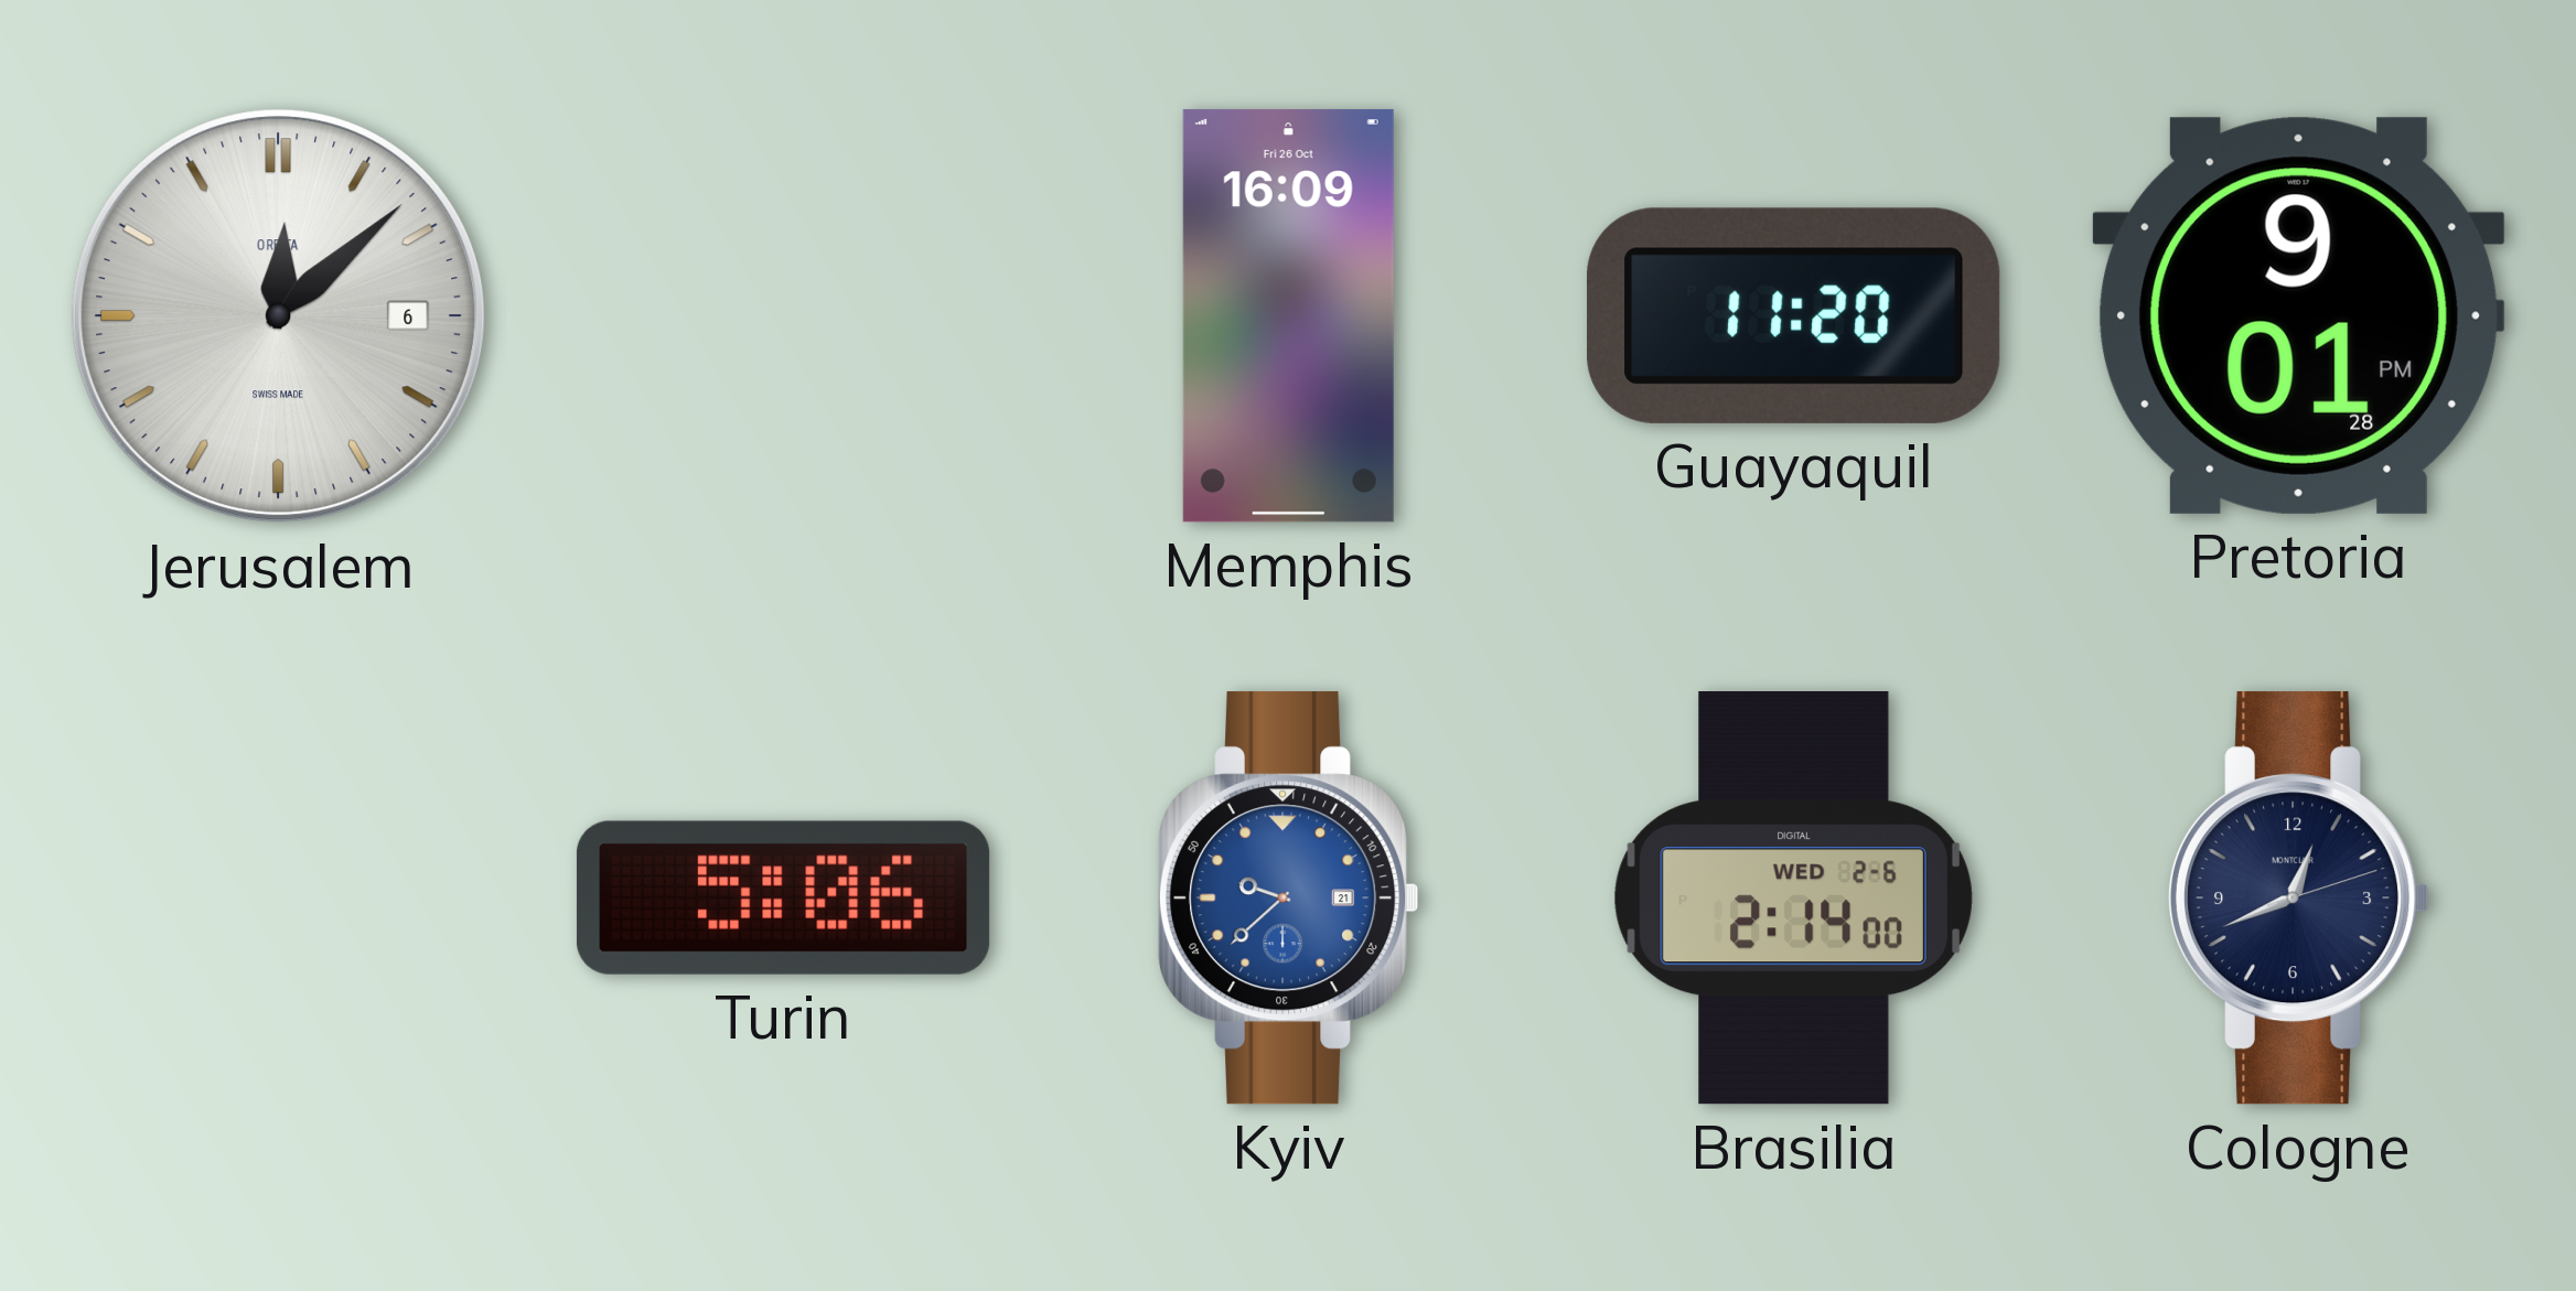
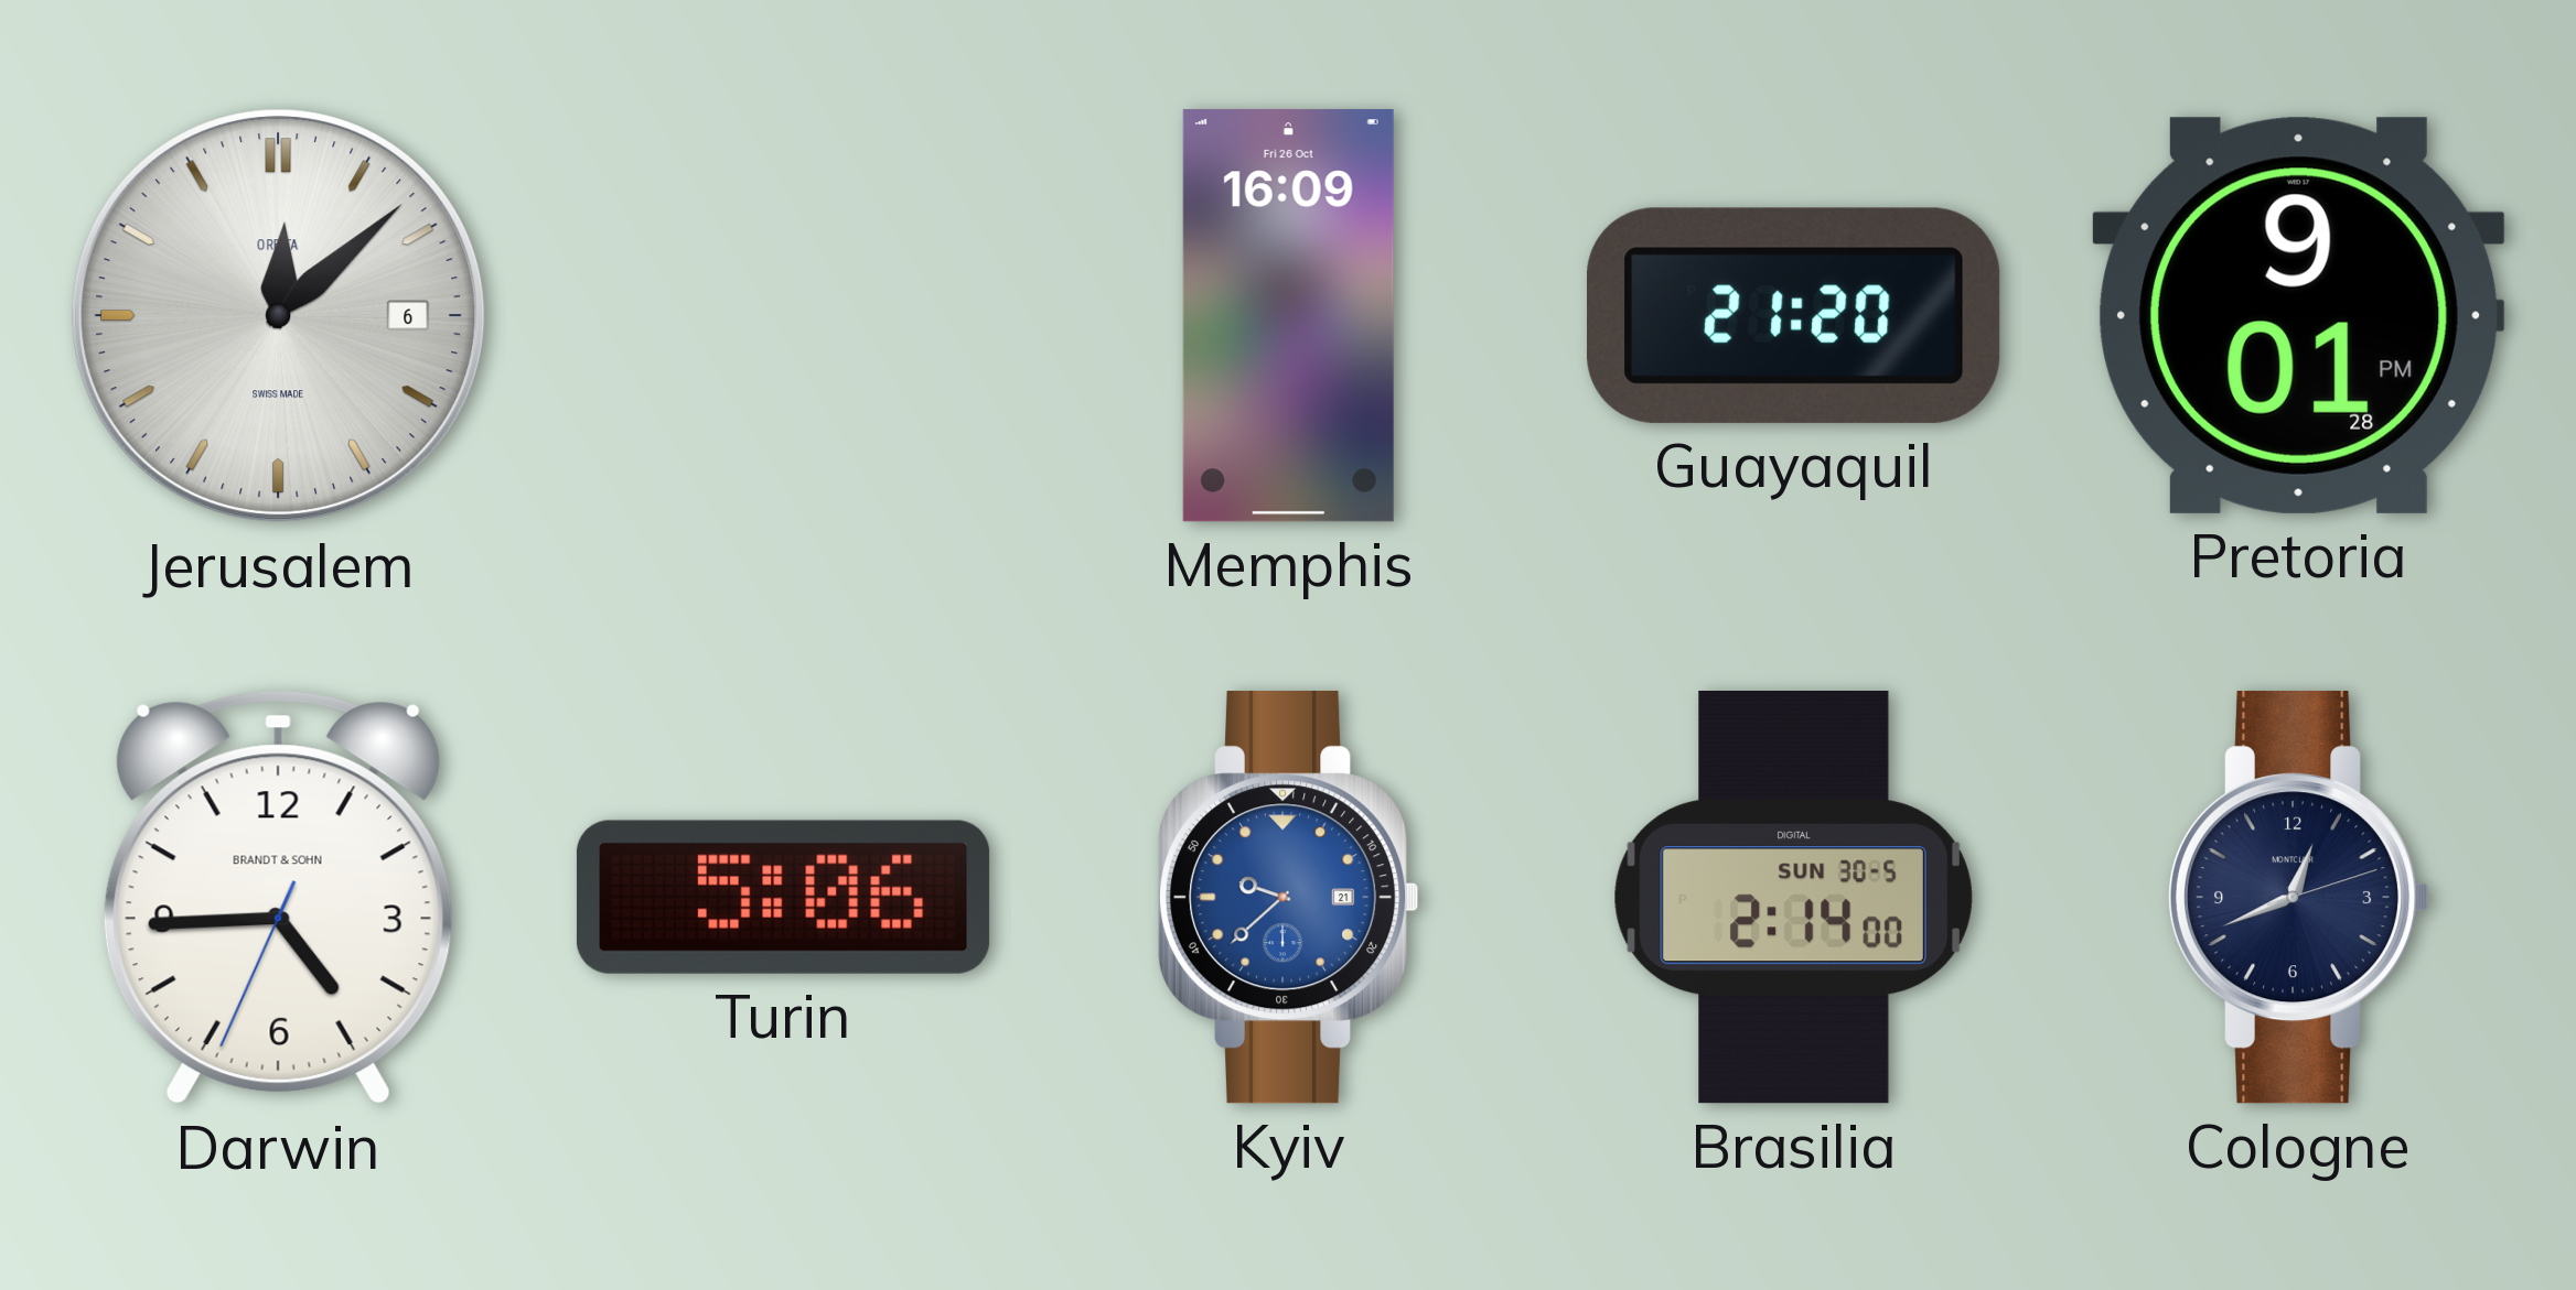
Guayaquil: 11:20 -> 21:20
Darwin: none -> 4:44
Brasilia date: WED 2-6 -> SUN 30-5
